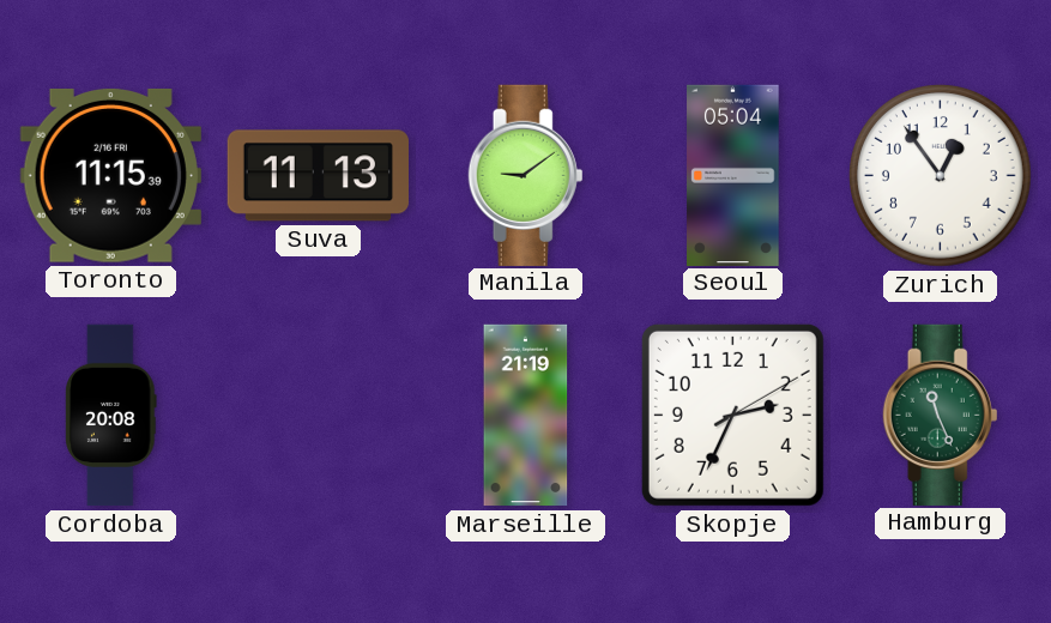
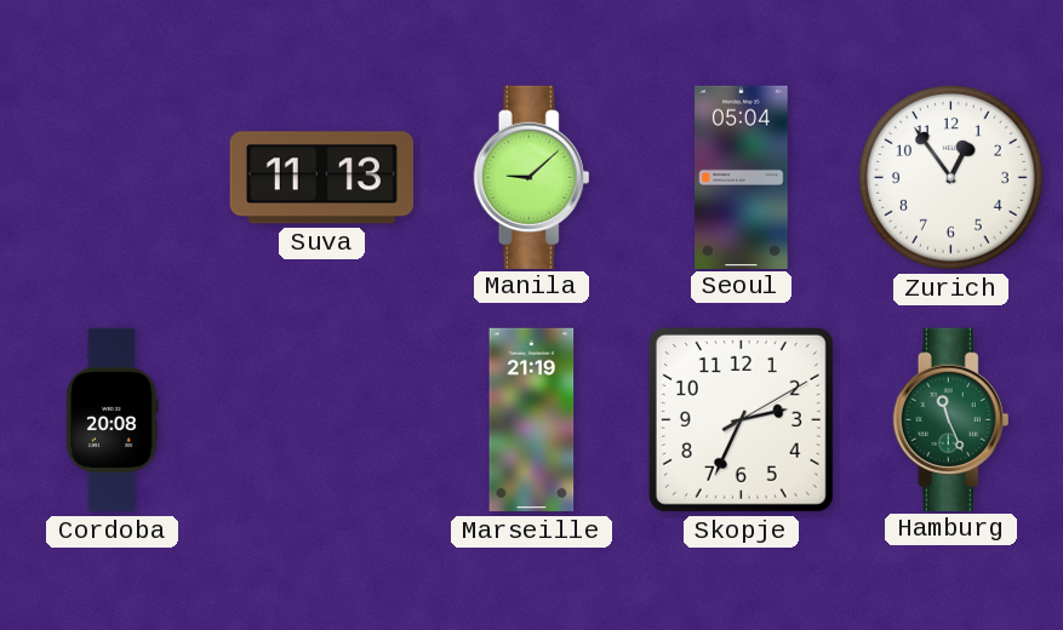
Toronto: 11:15 -> none
Manila: 9:09 -> 9:08
